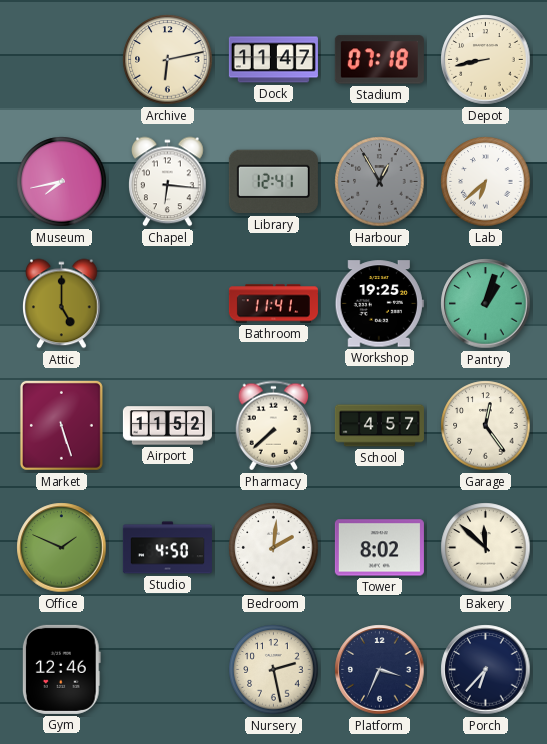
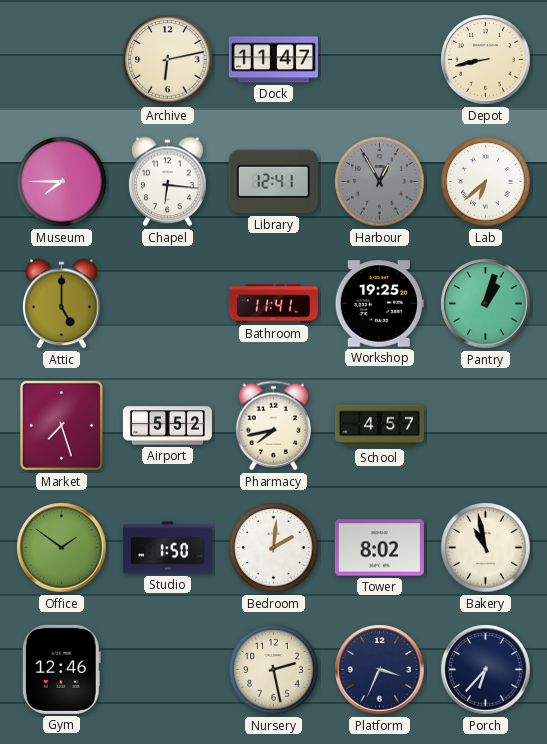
Stadium: 07:18 -> none
Museum: 7:43 -> 7:45
Market: 5:27 -> 7:27
Airport: 11:52 -> 5:52
Pharmacy: 7:38 -> 7:43
Garage: 12:24 -> none
Office: 1:49 -> 1:51
Studio: 4:50 -> 1:50
Bakery: 11:52 -> 10:58
